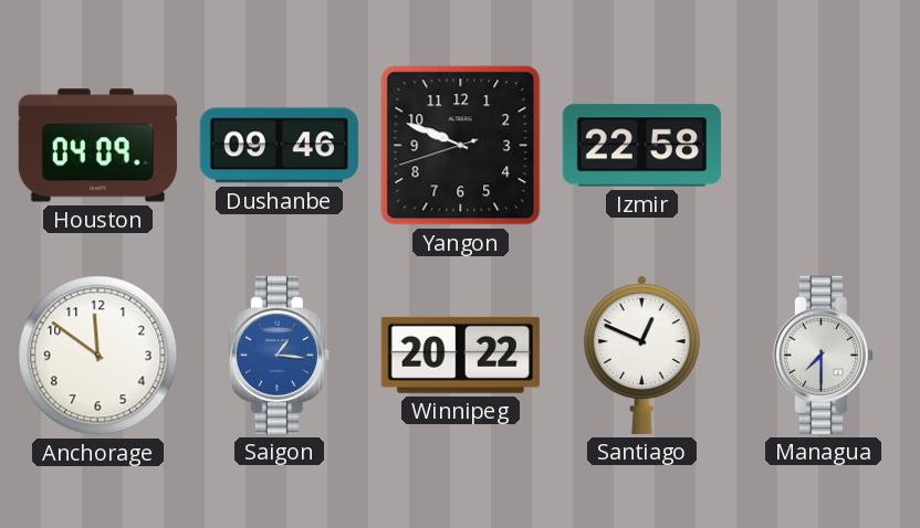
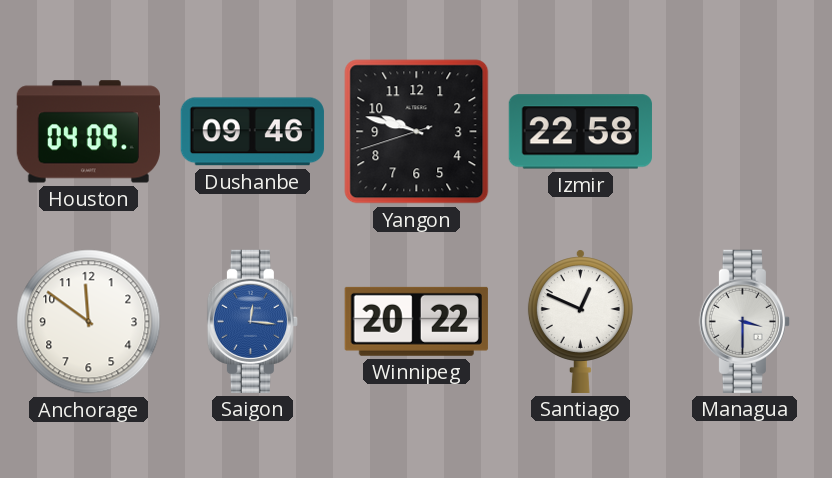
Yangon: 9:48 -> 9:47
Saigon: 1:16 -> 12:16
Managua: 7:30 -> 3:30
